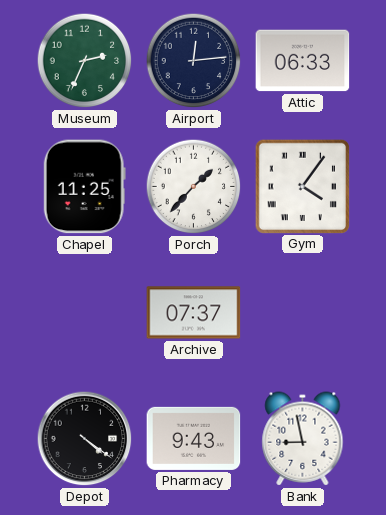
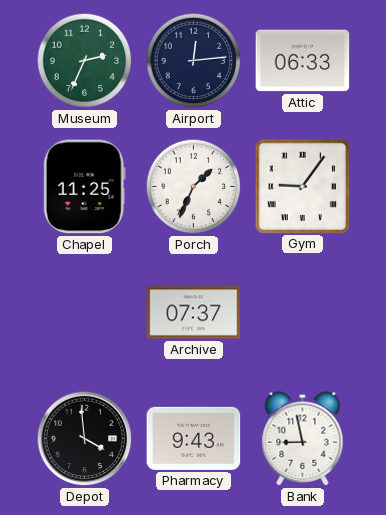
Porch: 1:37 -> 1:34
Gym: 4:06 -> 9:06
Depot: 4:21 -> 3:59
